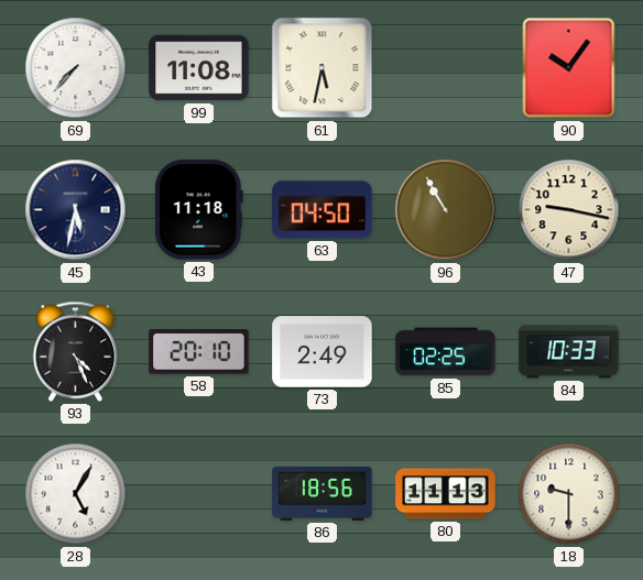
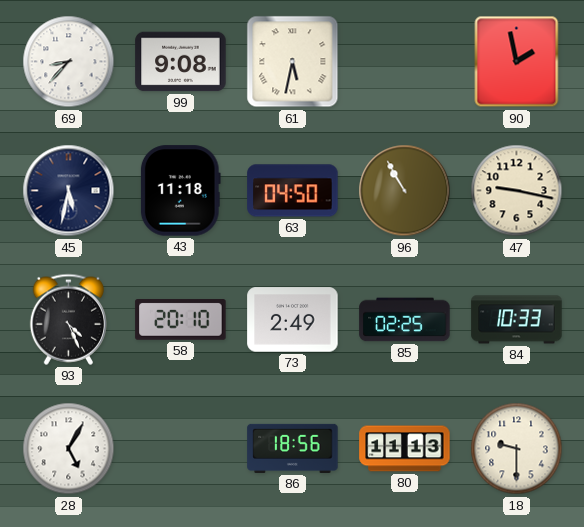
69: 7:37 -> 8:37
99: 11:08 -> 9:08
90: 10:06 -> 1:58
